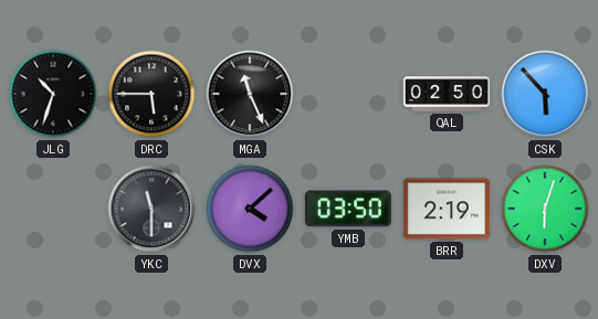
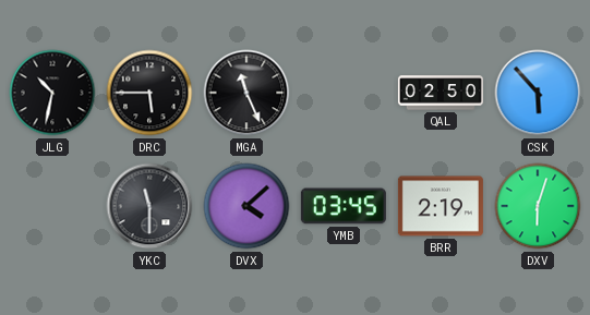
JLG: 10:33 -> 10:32
YMB: 03:50 -> 03:45
